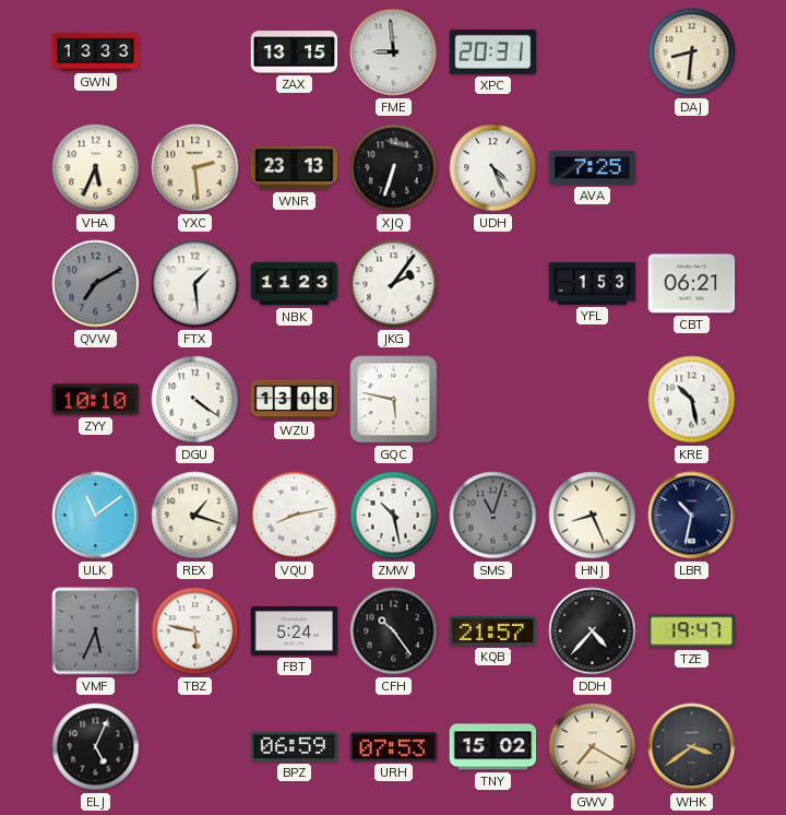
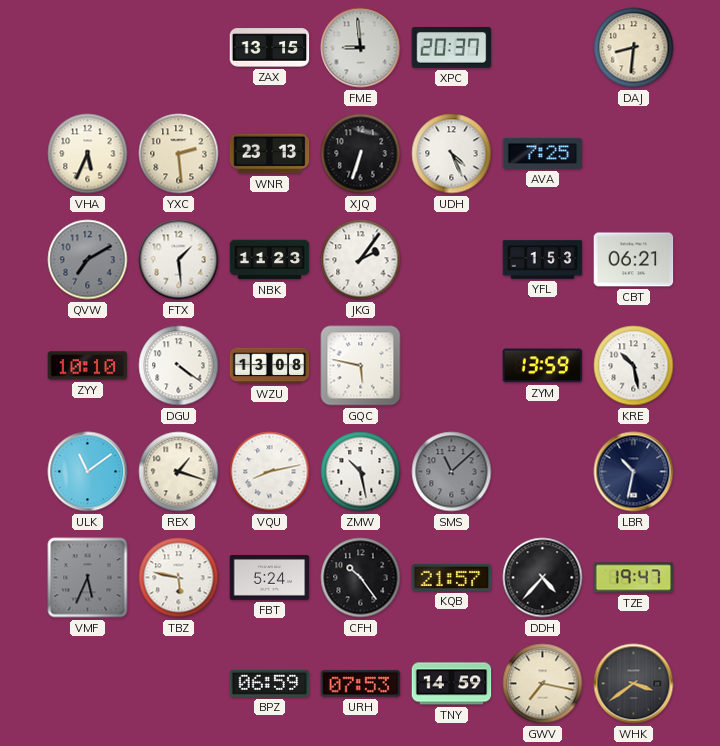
GWN: 13:33 -> none
XPC: 20:31 -> 20:37
ZYM: none -> 13:59
SMS: 11:03 -> 11:08
HNJ: 8:26 -> none
ELJ: 5:04 -> none
TNY: 15:02 -> 14:59
GWV: 7:20 -> 7:17
